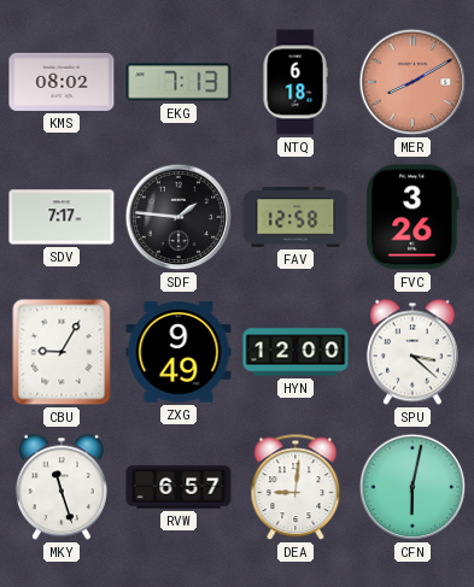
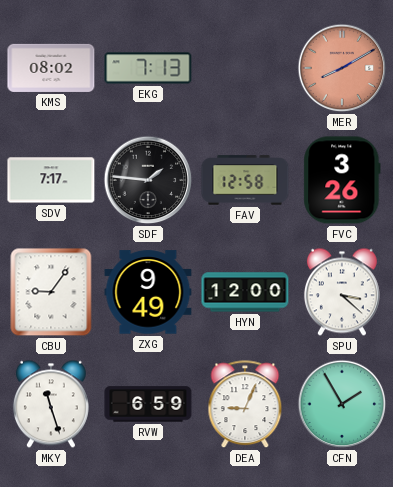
NTQ: 6:18 -> none
CBU: 9:05 -> 9:06
RVW: 6:57 -> 6:59
DEA: 9:01 -> 9:04
CFN: 6:02 -> 1:55
